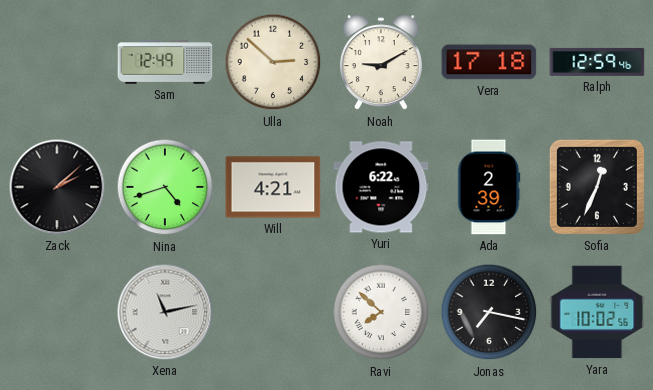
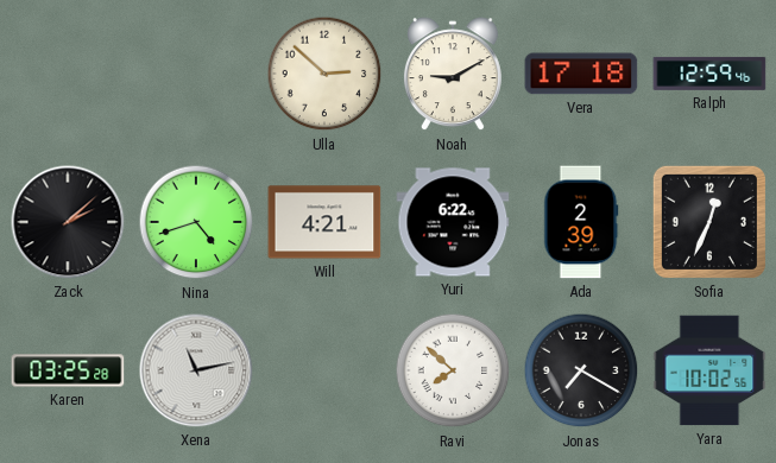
Sam: 12:49 -> none
Karen: none -> 03:25
Jonas: 7:17 -> 7:20
